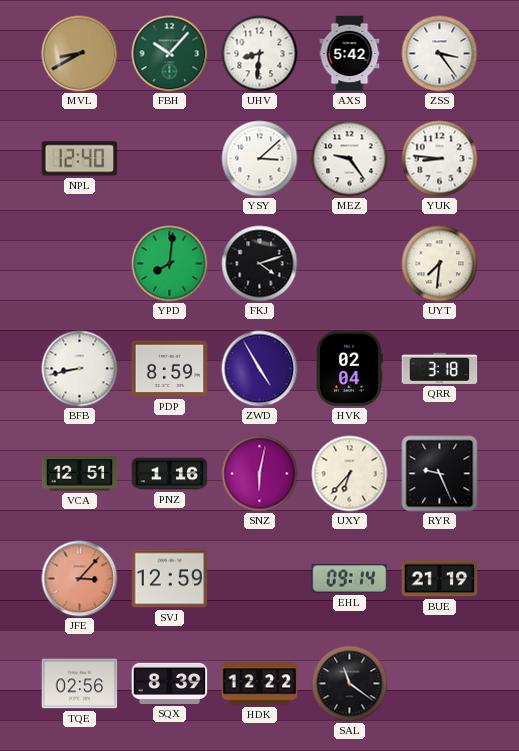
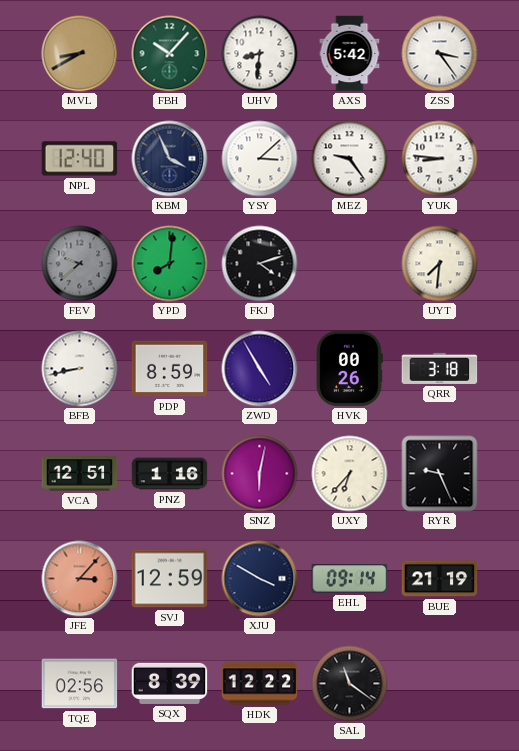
KBM: none -> 3:56
FEV: none -> 9:38
HVK: 02:04 -> 00:26
XJU: none -> 3:50
